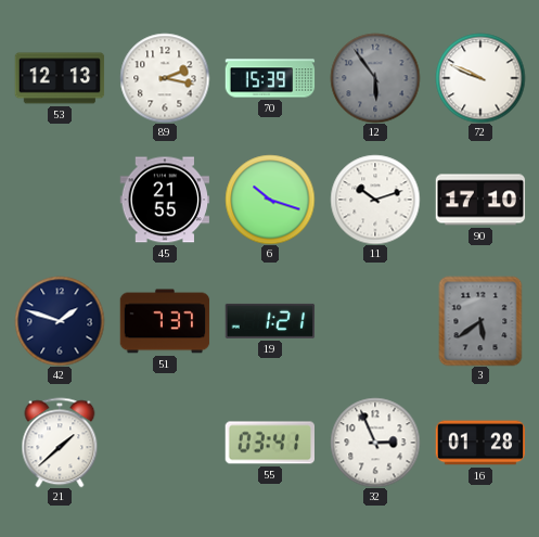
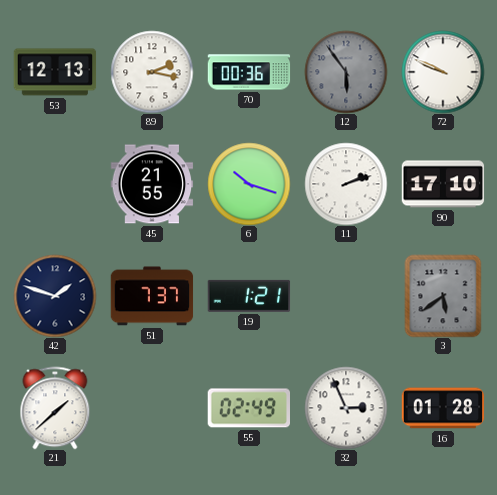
70: 15:39 -> 00:36
11: 10:12 -> 2:12
55: 03:41 -> 02:49
